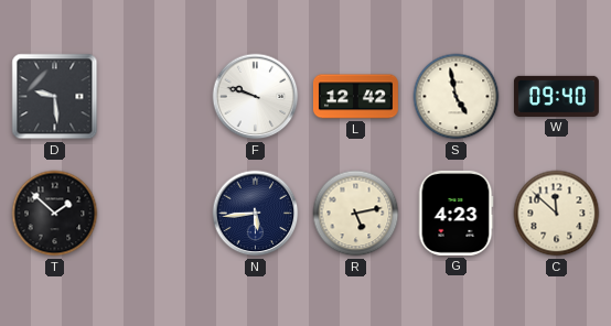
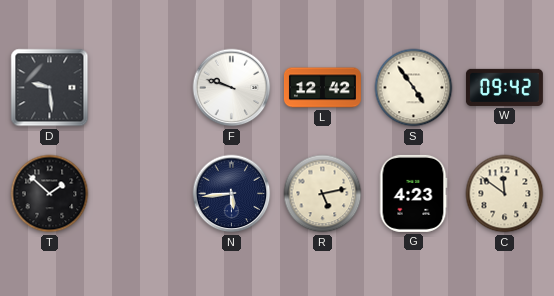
S: 4:58 -> 4:54
W: 09:40 -> 09:42
C: 11:52 -> 11:51
